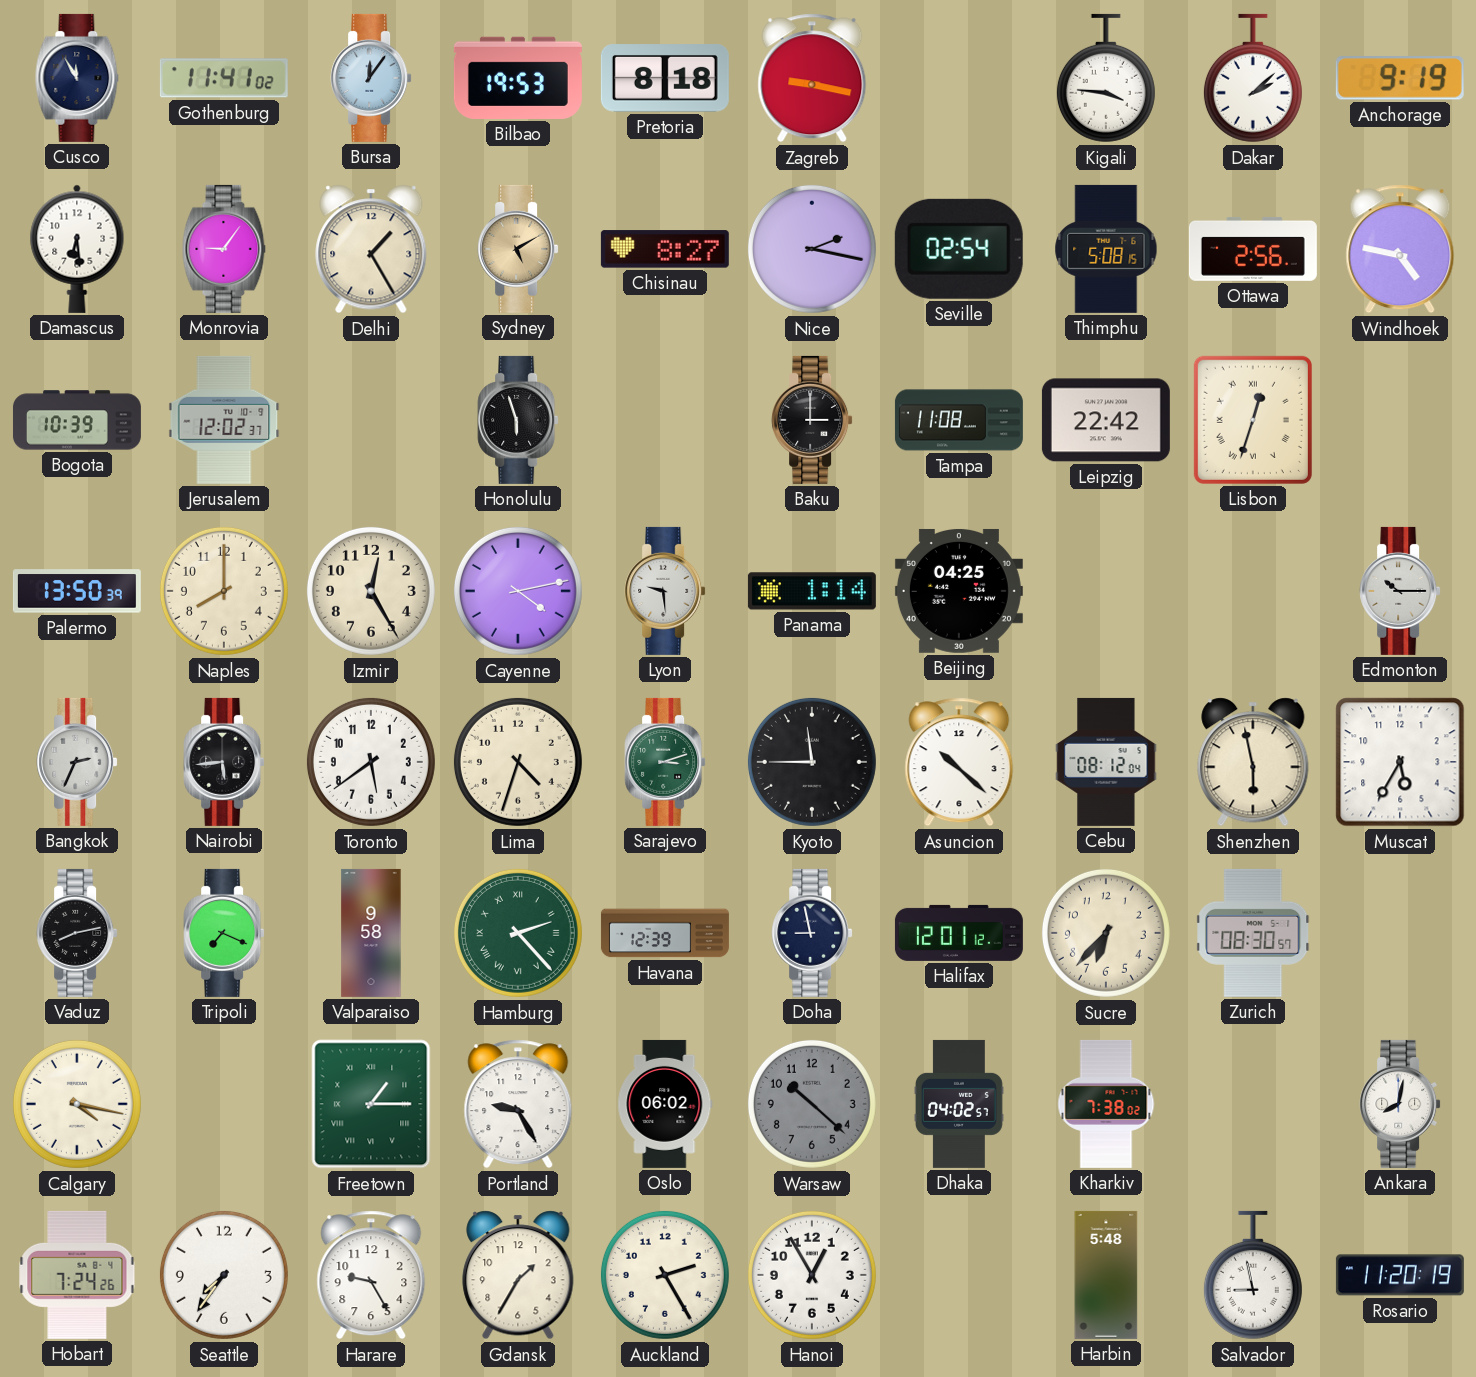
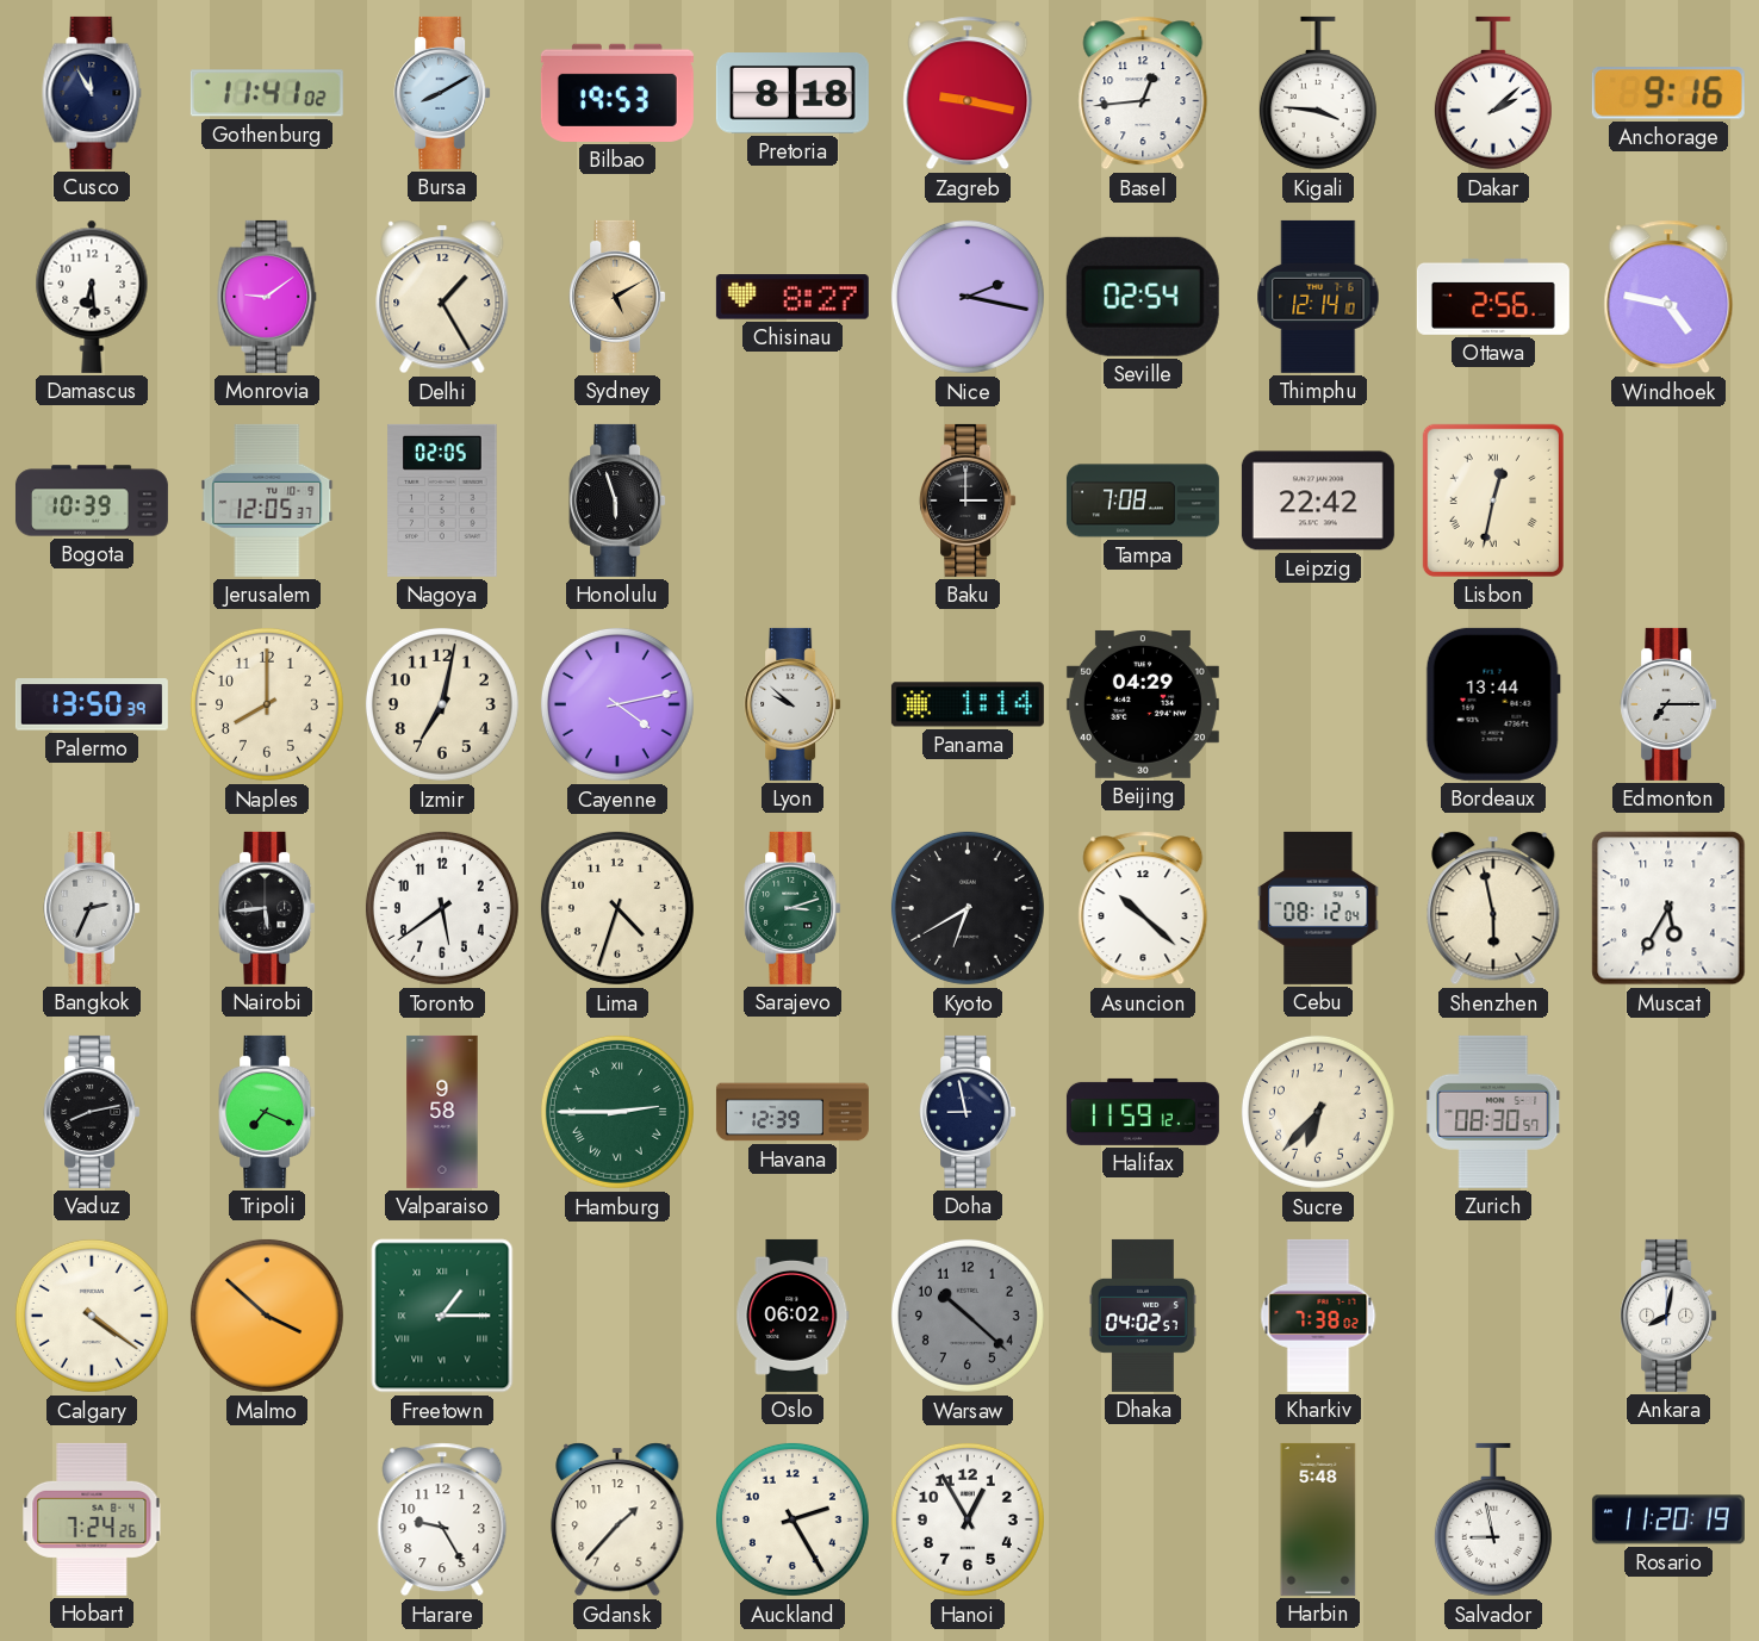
Bursa: 12:06 -> 8:10
Basel: none -> 12:44
Anchorage: 9:19 -> 9:16
Monrovia: 9:06 -> 9:09
Thimphu: 5:08 -> 12:14
Jerusalem: 12:02 -> 12:05
Nagoya: none -> 02:05
Tampa: 11:08 -> 7:08
Lisbon: 12:33 -> 12:32
Izmir: 12:25 -> 7:02
Lyon: 9:29 -> 9:52
Beijing: 04:25 -> 04:29
Bordeaux: none -> 13:44
Edmonton: 10:15 -> 7:15
Kyoto: 11:45 -> 6:40
Hamburg: 2:23 -> 2:45
Halifax: 12:01 -> 11:59
Calgary: 4:17 -> 4:21
Malmo: none -> 3:52
Portland: 9:25 -> none
Seattle: 7:36 -> none
Gdansk: 1:35 -> 1:37
